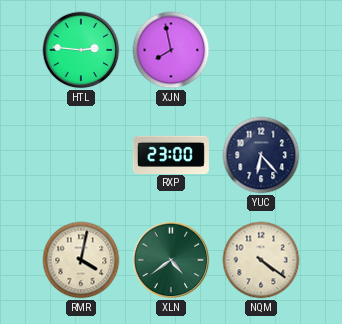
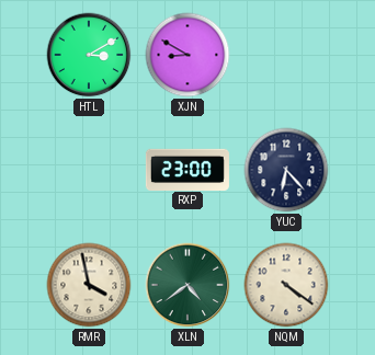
HTL: 2:46 -> 3:10
XJN: 7:58 -> 8:50
RMR: 4:02 -> 3:58
